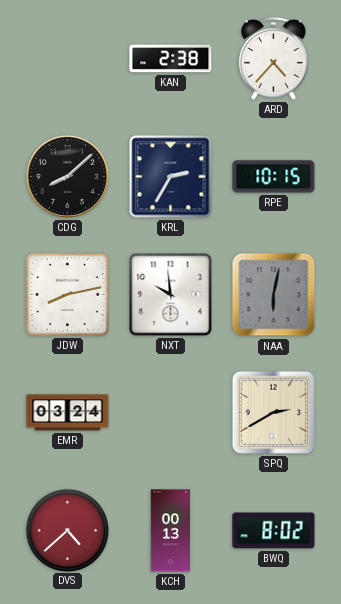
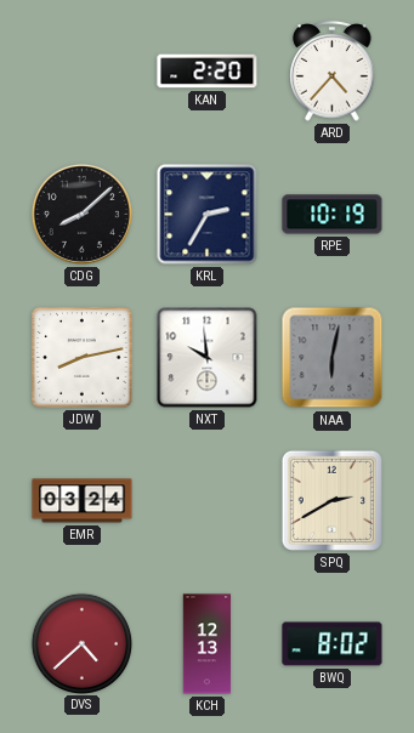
KAN: 2:38 -> 2:20
RPE: 10:15 -> 10:19
KCH: 00:13 -> 12:13
